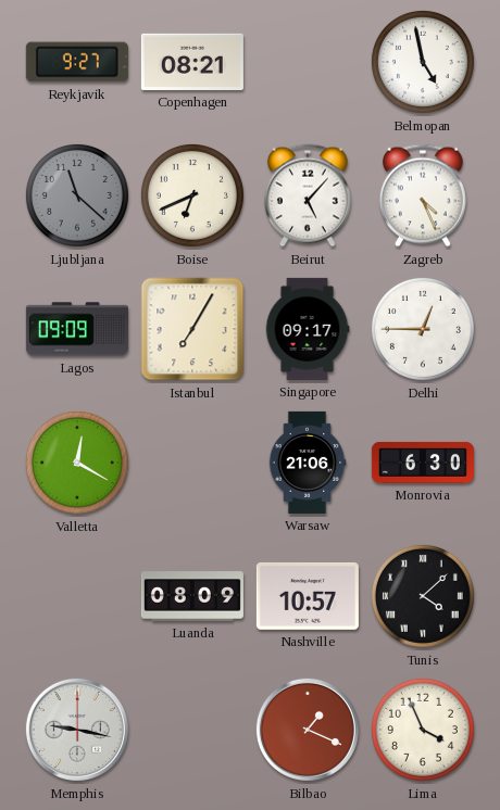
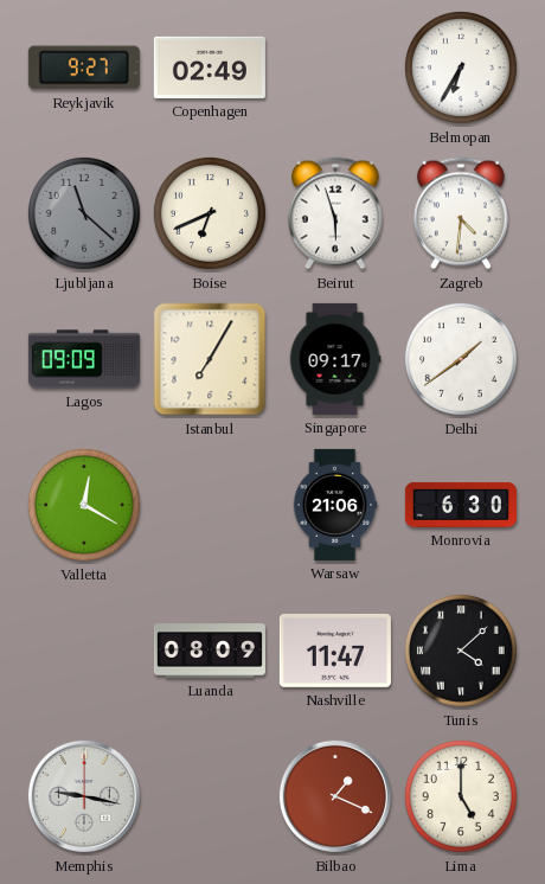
Copenhagen: 08:21 -> 02:49
Belmopan: 4:58 -> 6:35
Beirut: 5:07 -> 5:57
Zagreb: 4:26 -> 4:31
Delhi: 12:45 -> 1:39
Nashville: 10:57 -> 11:47
Lima: 3:56 -> 5:00
